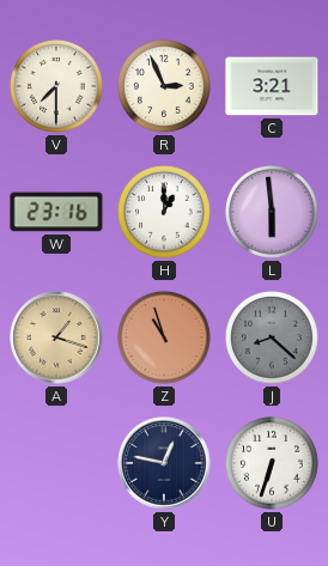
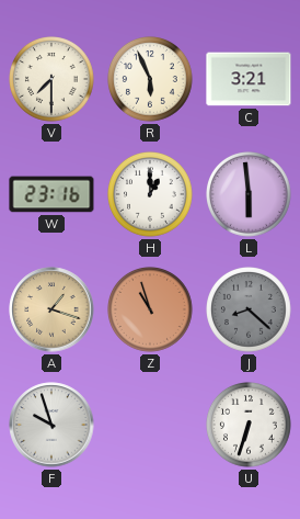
R: 2:56 -> 5:56
F: none -> 9:57
Y: 12:47 -> none
